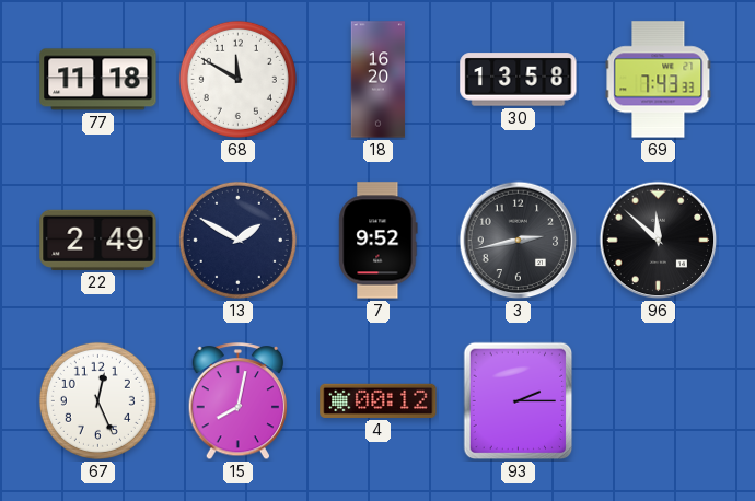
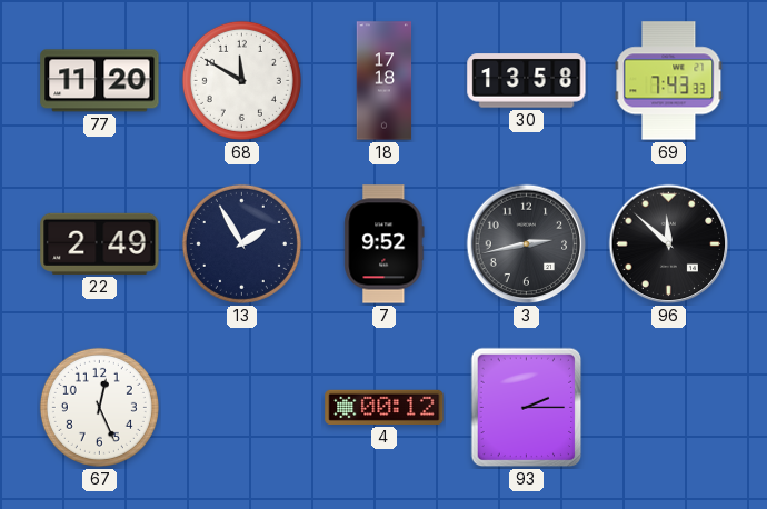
77: 11:18 -> 11:20
18: 16:20 -> 17:18
13: 1:50 -> 1:55
15: 8:02 -> none
